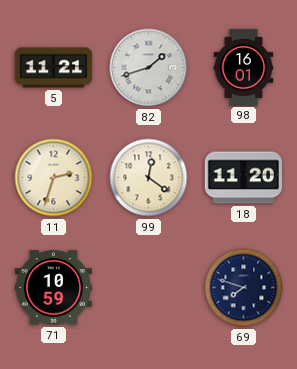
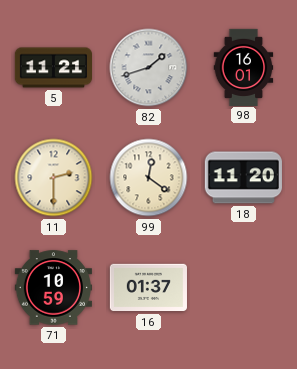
11: 2:33 -> 2:30
16: none -> 01:37
69: 7:48 -> none
